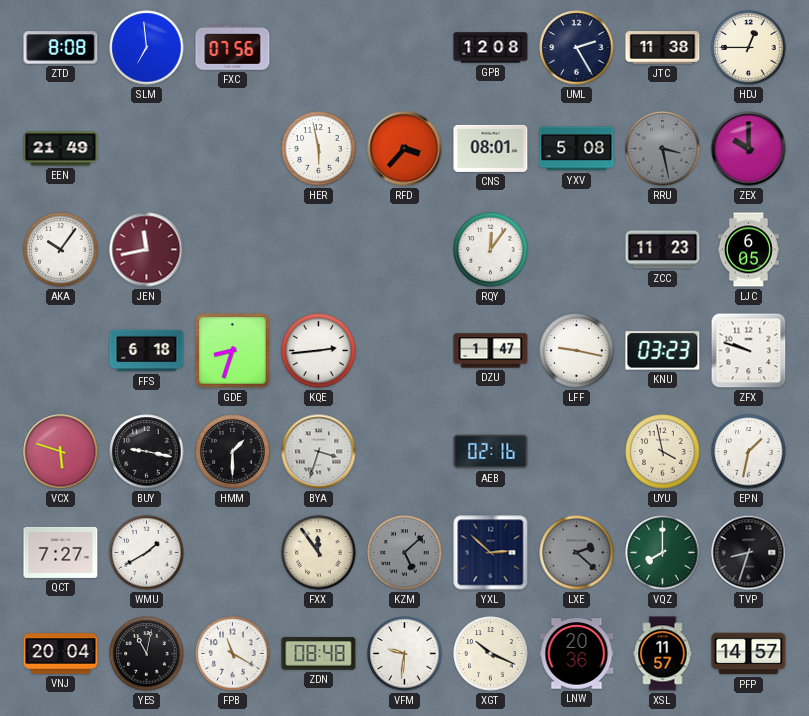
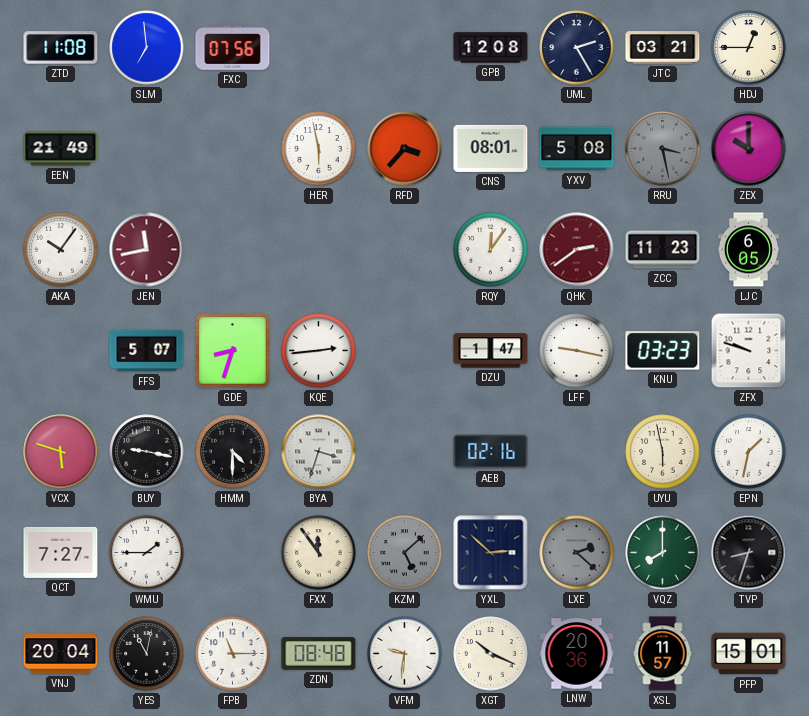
ZTD: 8:08 -> 11:08
JTC: 11:38 -> 03:21
QHK: none -> 2:39
FFS: 6:18 -> 5:07
HMM: 1:30 -> 4:30
UYU: 3:58 -> 5:58
WMU: 1:40 -> 1:45
FPB: 11:20 -> 11:15
PFP: 14:57 -> 15:01
